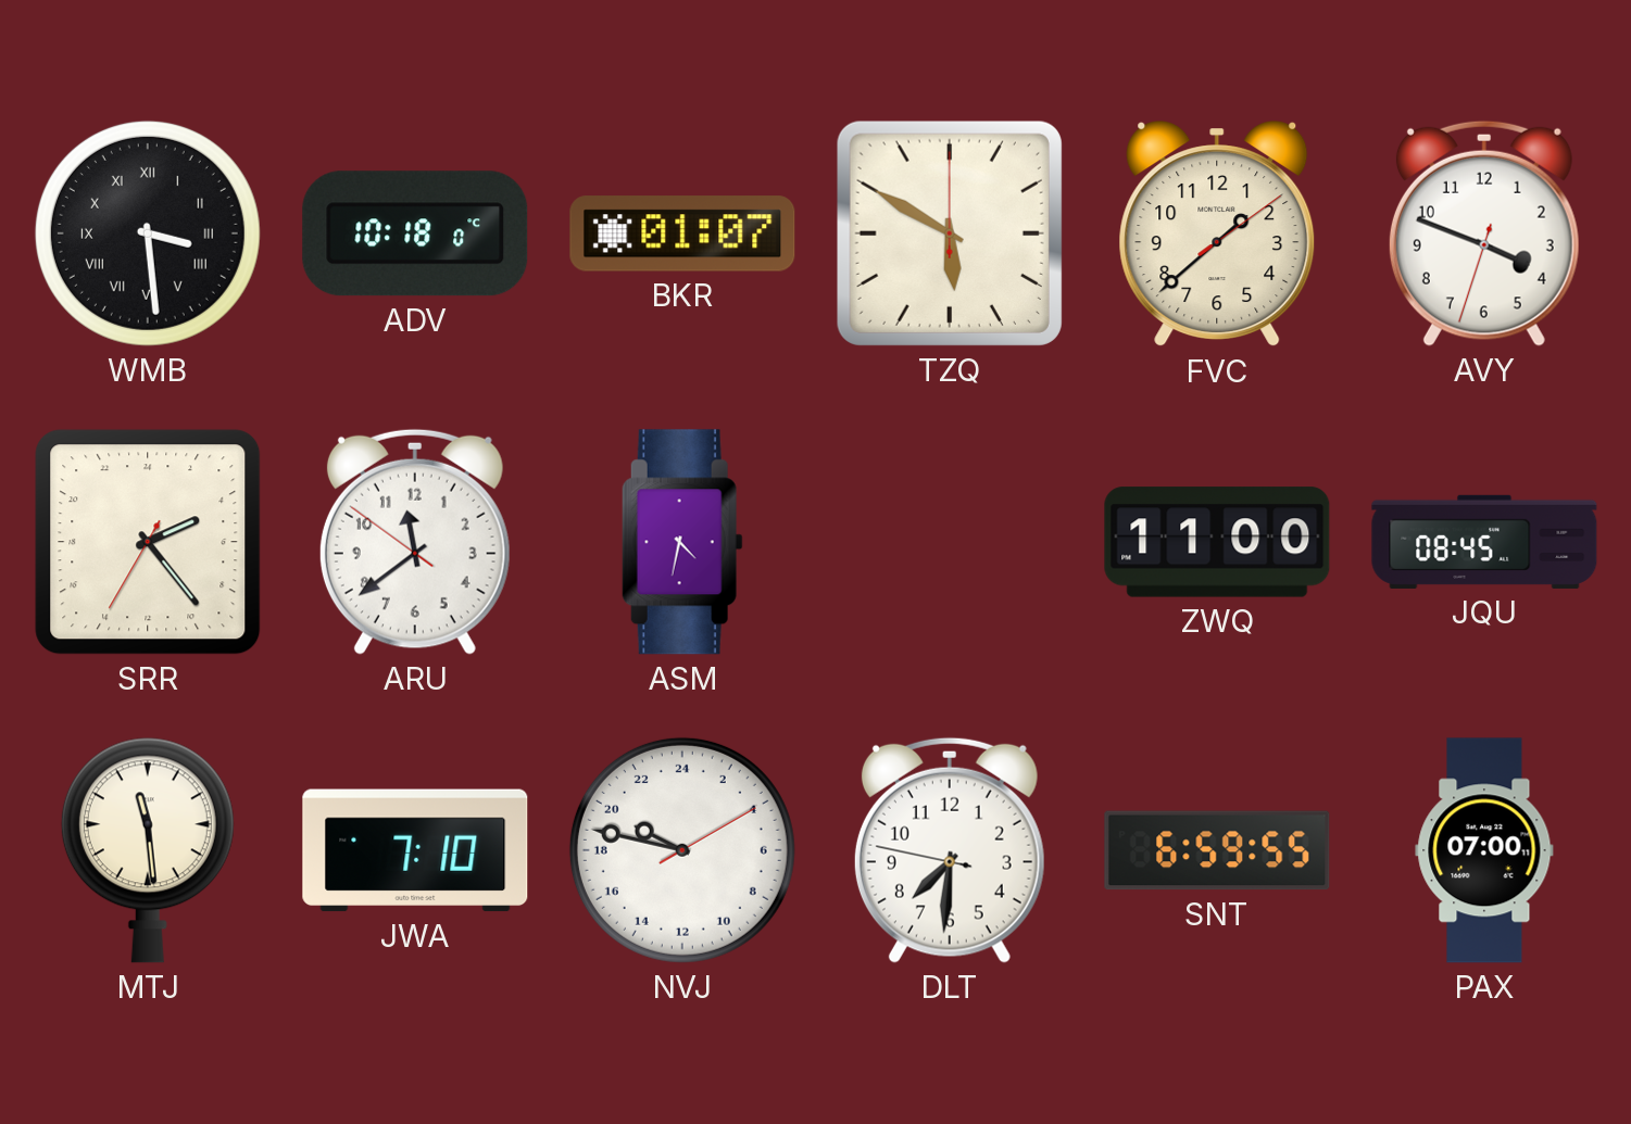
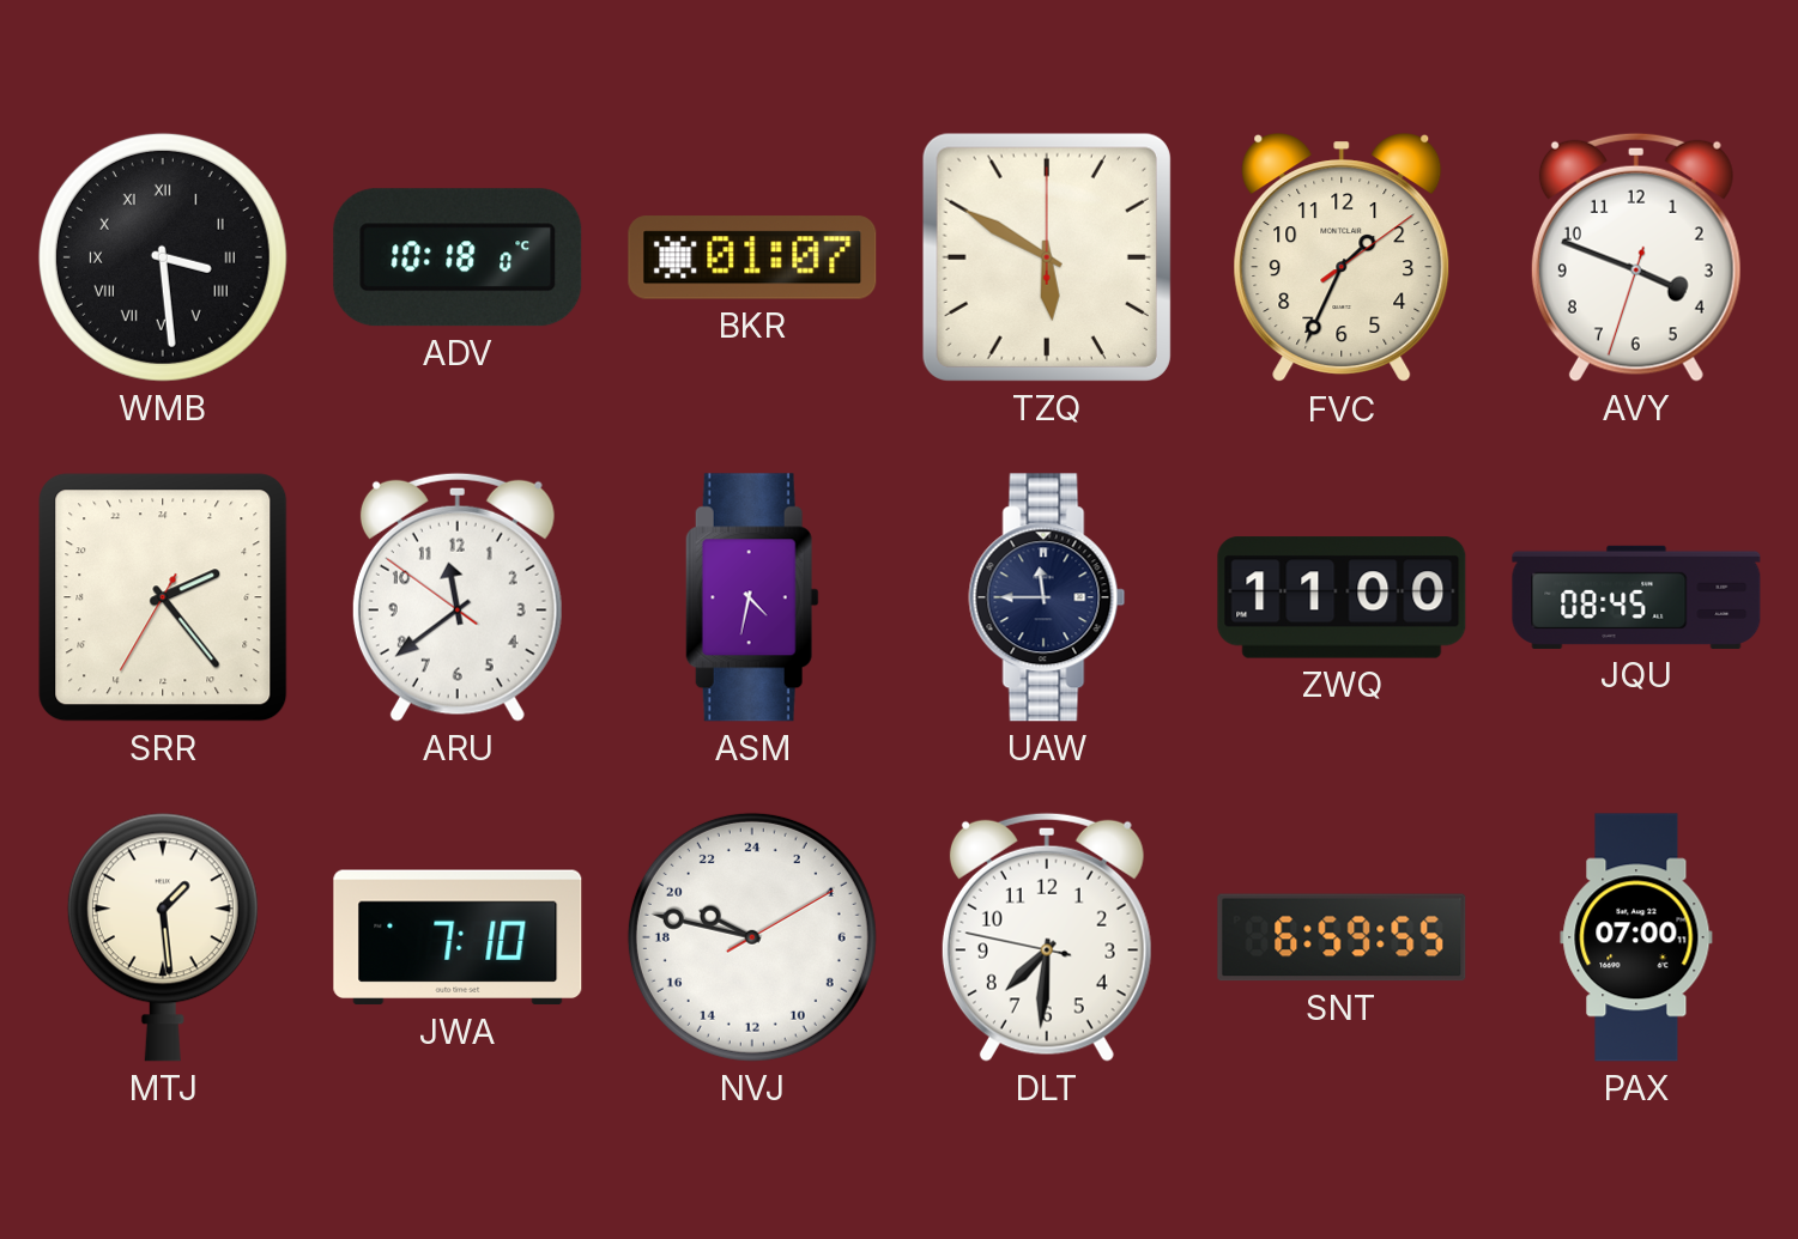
FVC: 1:38 -> 1:34
UAW: none -> 11:45
MTJ: 11:29 -> 1:29
